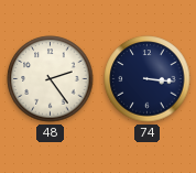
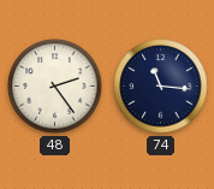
74: 3:16 -> 11:16
